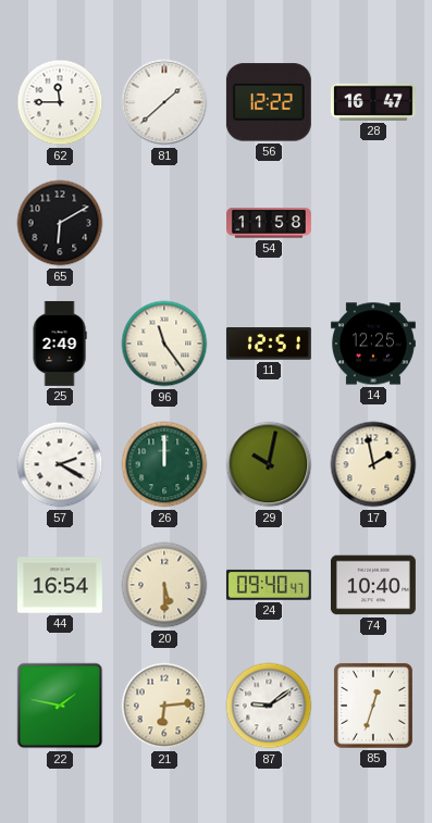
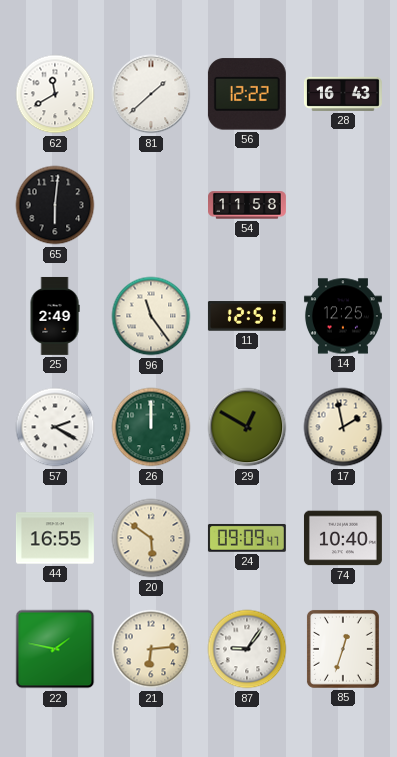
62: 11:45 -> 11:40
28: 16:47 -> 16:43
65: 6:10 -> 6:01
29: 10:02 -> 12:50
44: 16:54 -> 16:55
20: 5:30 -> 5:51
24: 09:40 -> 09:09
87: 9:09 -> 9:06
